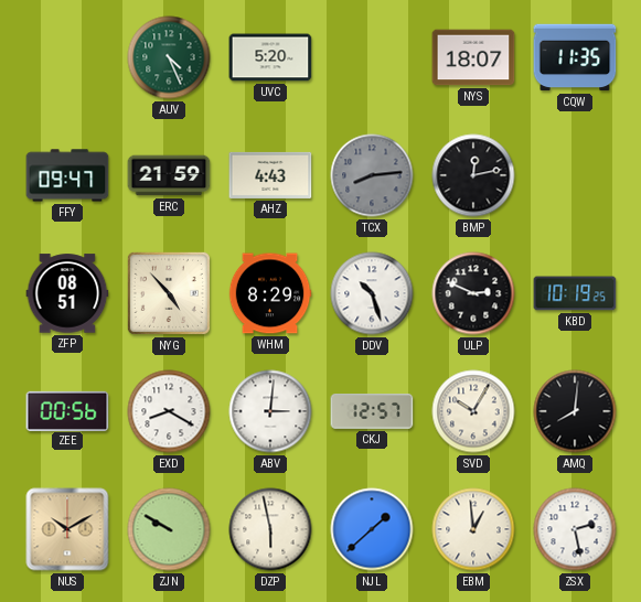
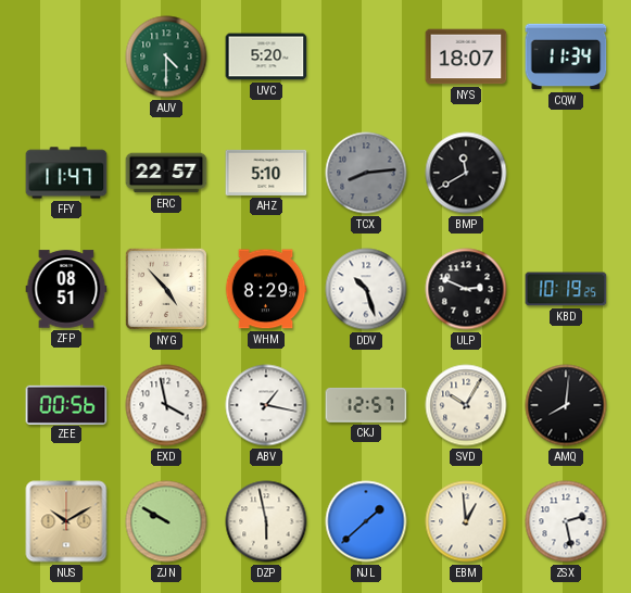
AUV: 4:26 -> 4:30
CQW: 11:35 -> 11:34
FFY: 09:47 -> 11:47
ERC: 21:59 -> 22:57
AHZ: 4:43 -> 5:10
BMP: 12:13 -> 11:40
EXD: 8:20 -> 3:58
ABV: 3:01 -> 1:17
